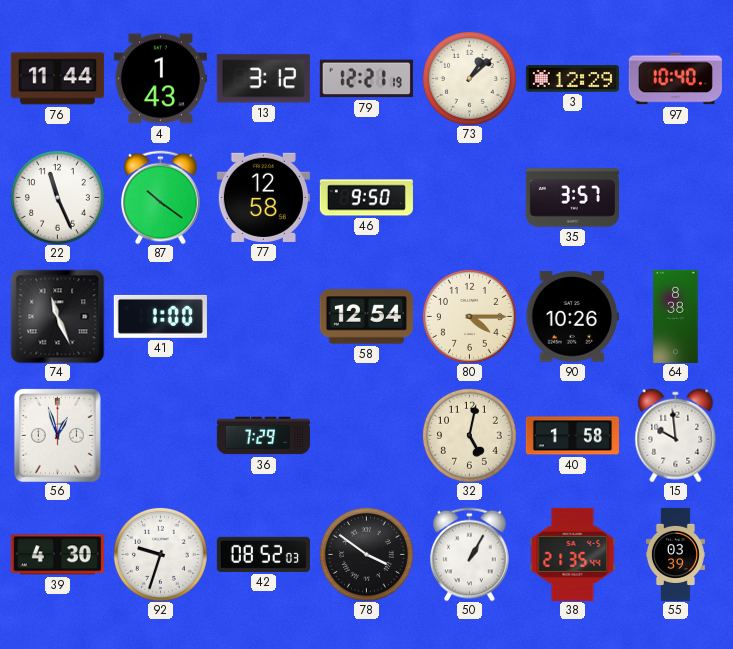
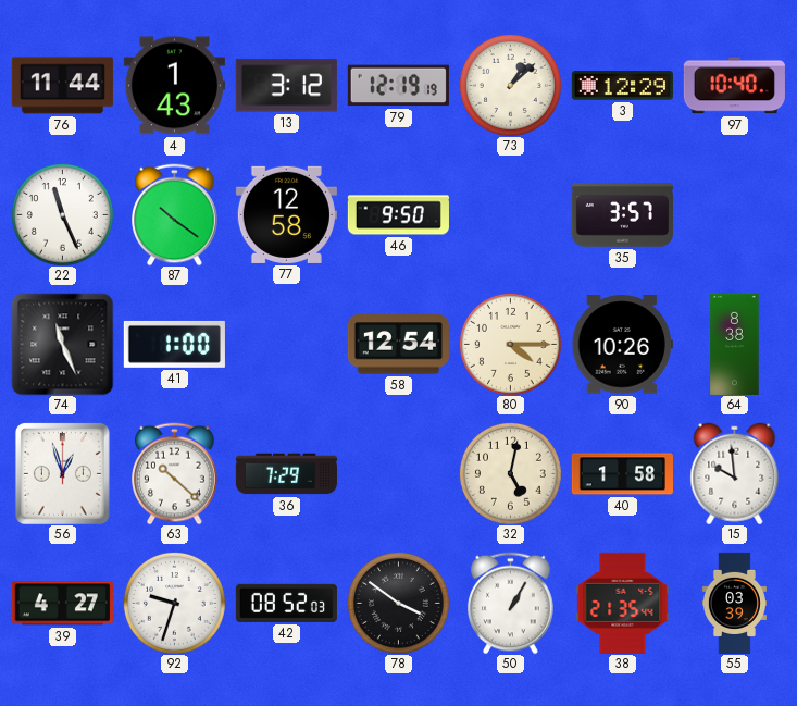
79: 12:21 -> 12:19
63: none -> 10:22
39: 4:30 -> 4:27
